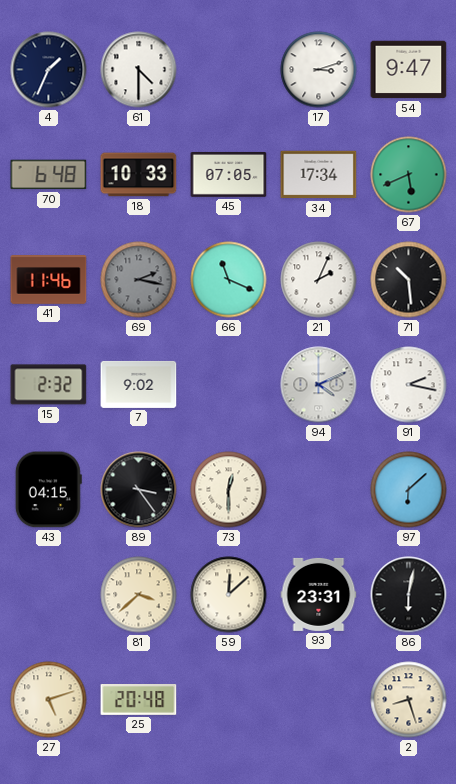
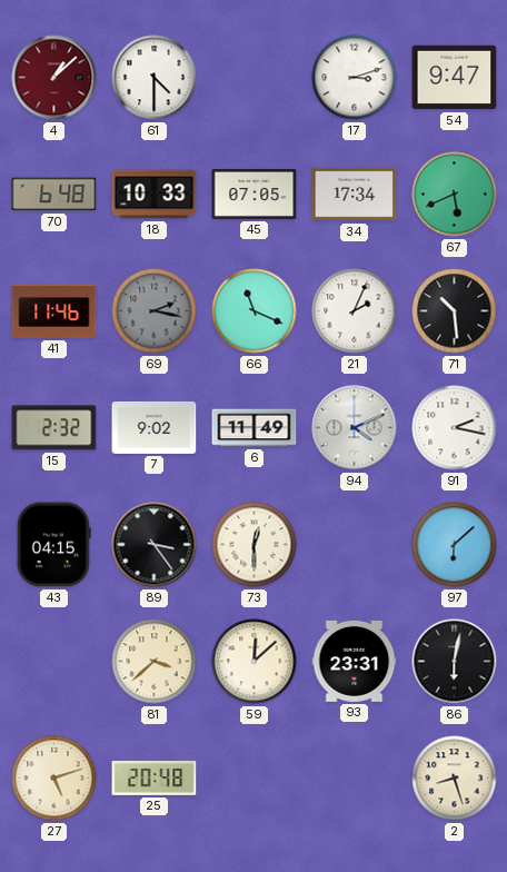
4: 1:34 -> 1:08
4 dial: navy -> burgundy
6: none -> 11:49
